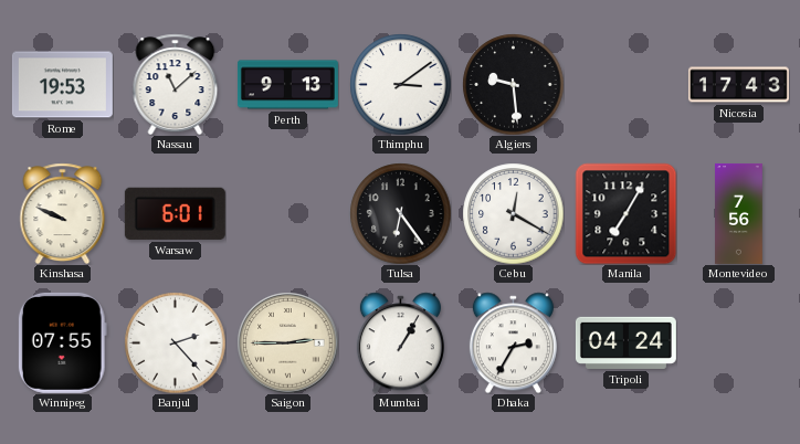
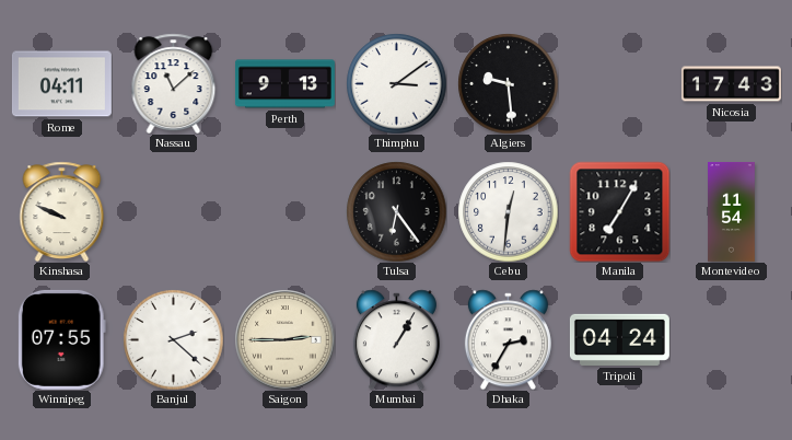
Rome: 19:53 -> 04:11
Warsaw: 6:01 -> none
Cebu: 12:20 -> 12:31
Montevideo: 7:56 -> 11:54
Banjul: 2:23 -> 2:22
